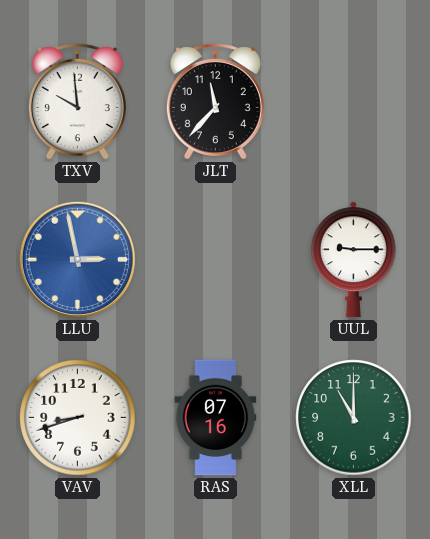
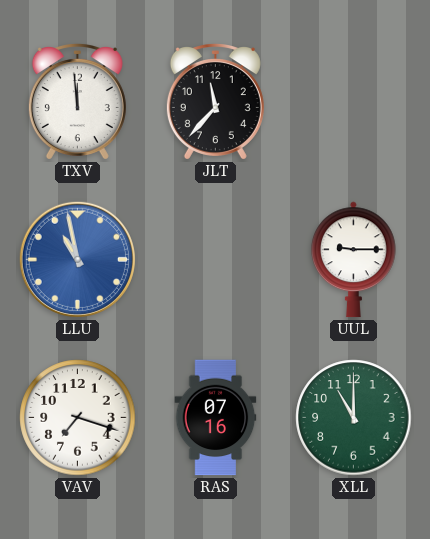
TXV: 9:59 -> 11:59
LLU: 2:58 -> 10:58
VAV: 8:42 -> 7:18
